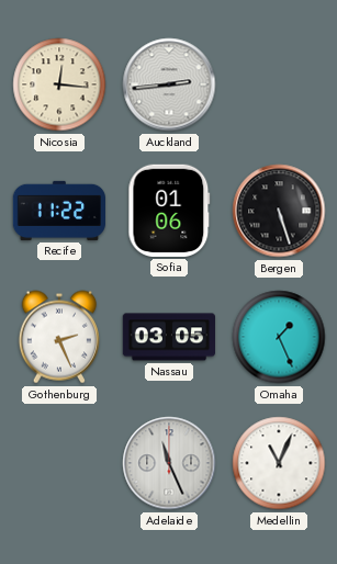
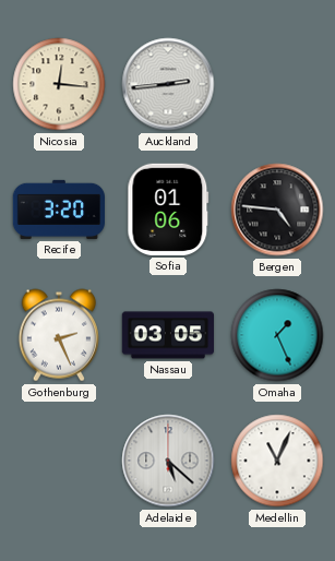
Recife: 11:22 -> 3:20
Bergen: 5:27 -> 4:46
Adelaide: 11:26 -> 5:22
